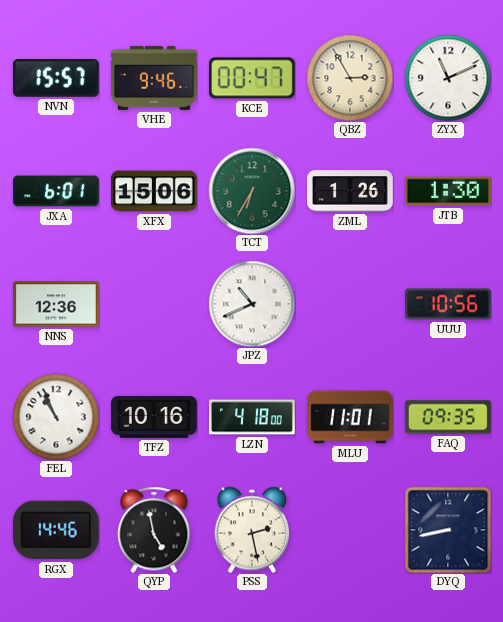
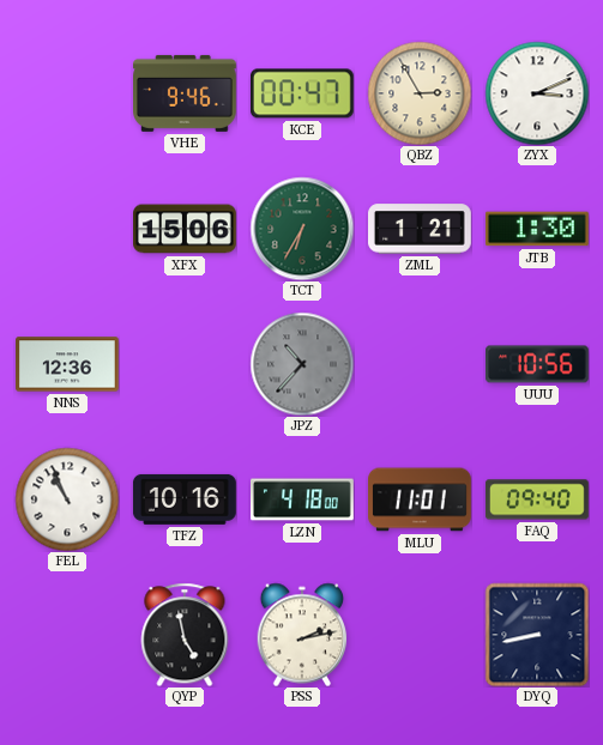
NVN: 15:57 -> none
ZYX: 11:11 -> 3:11
JXA: 6:01 -> none
ZML: 1:26 -> 1:21
JPZ: 10:41 -> 10:37
JPZ dial: white -> grey
FAQ: 09:35 -> 09:40
RGX: 14:46 -> none
PSS: 2:28 -> 2:13
